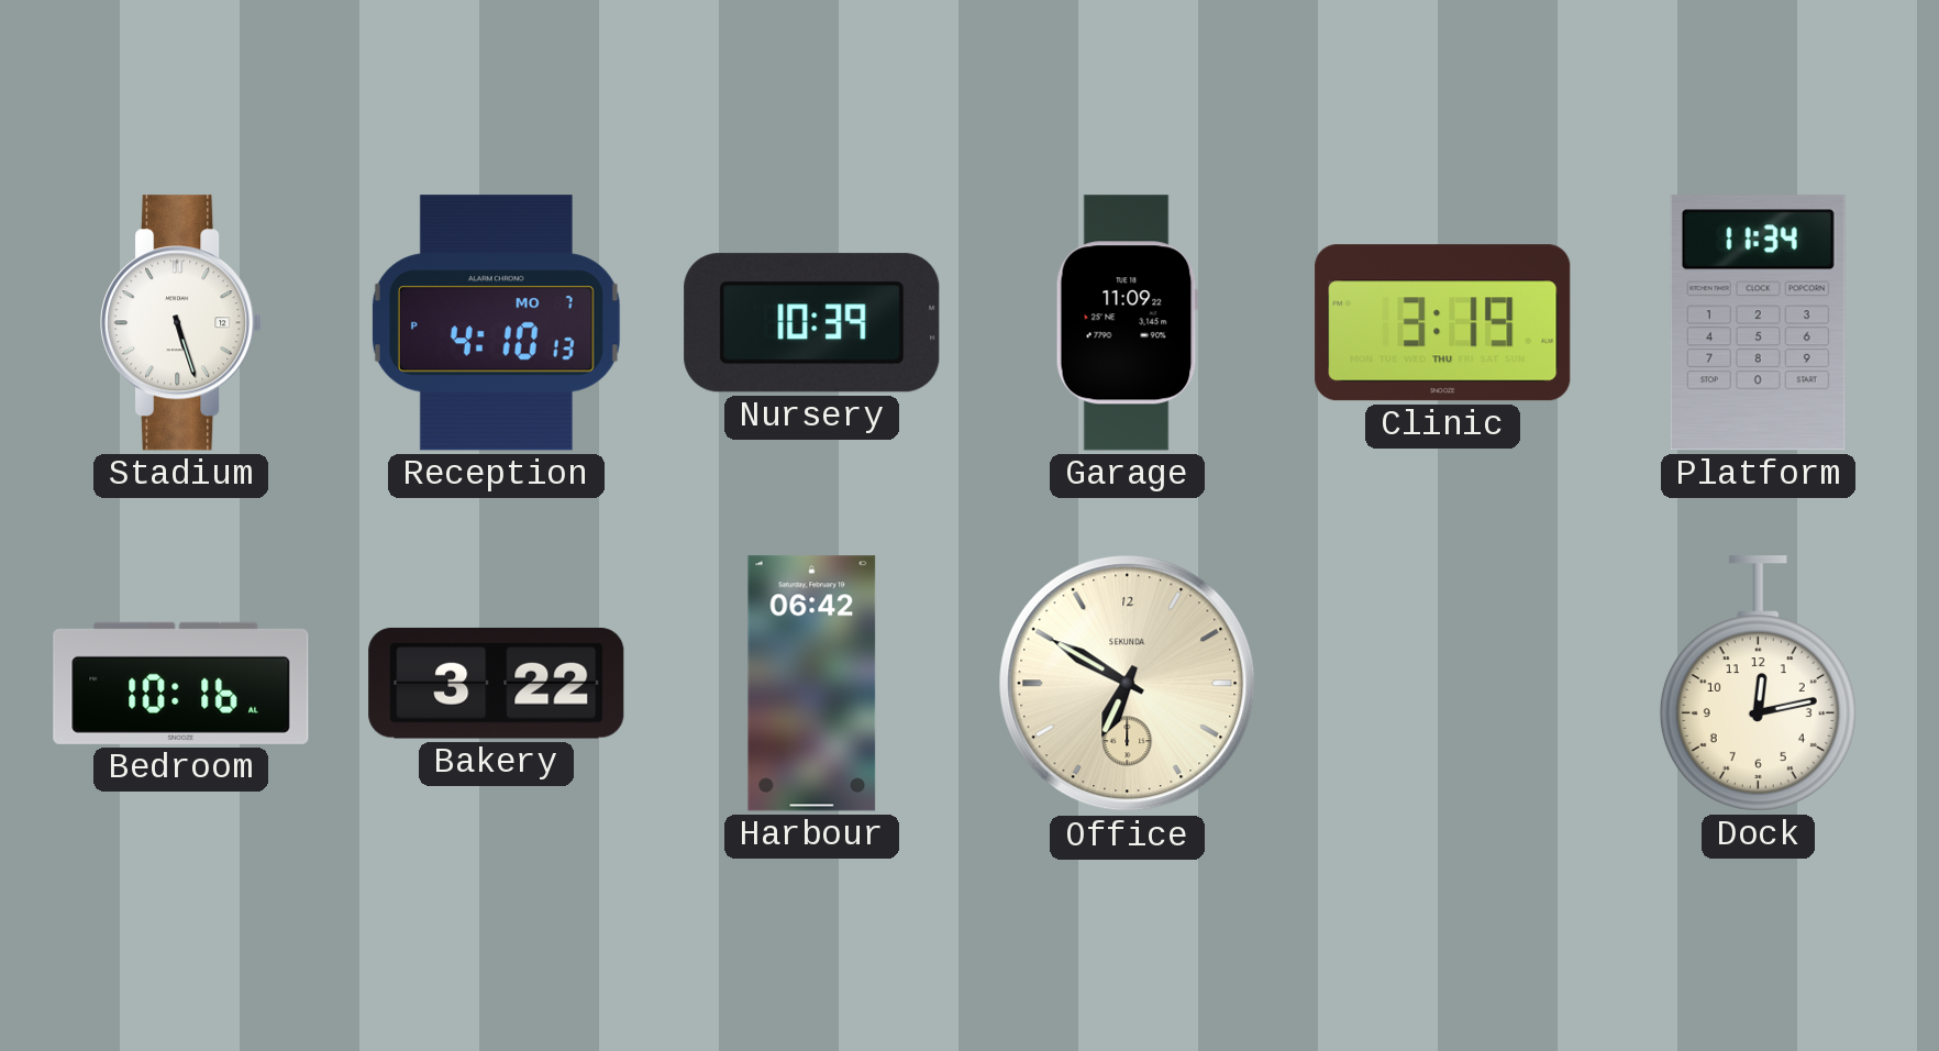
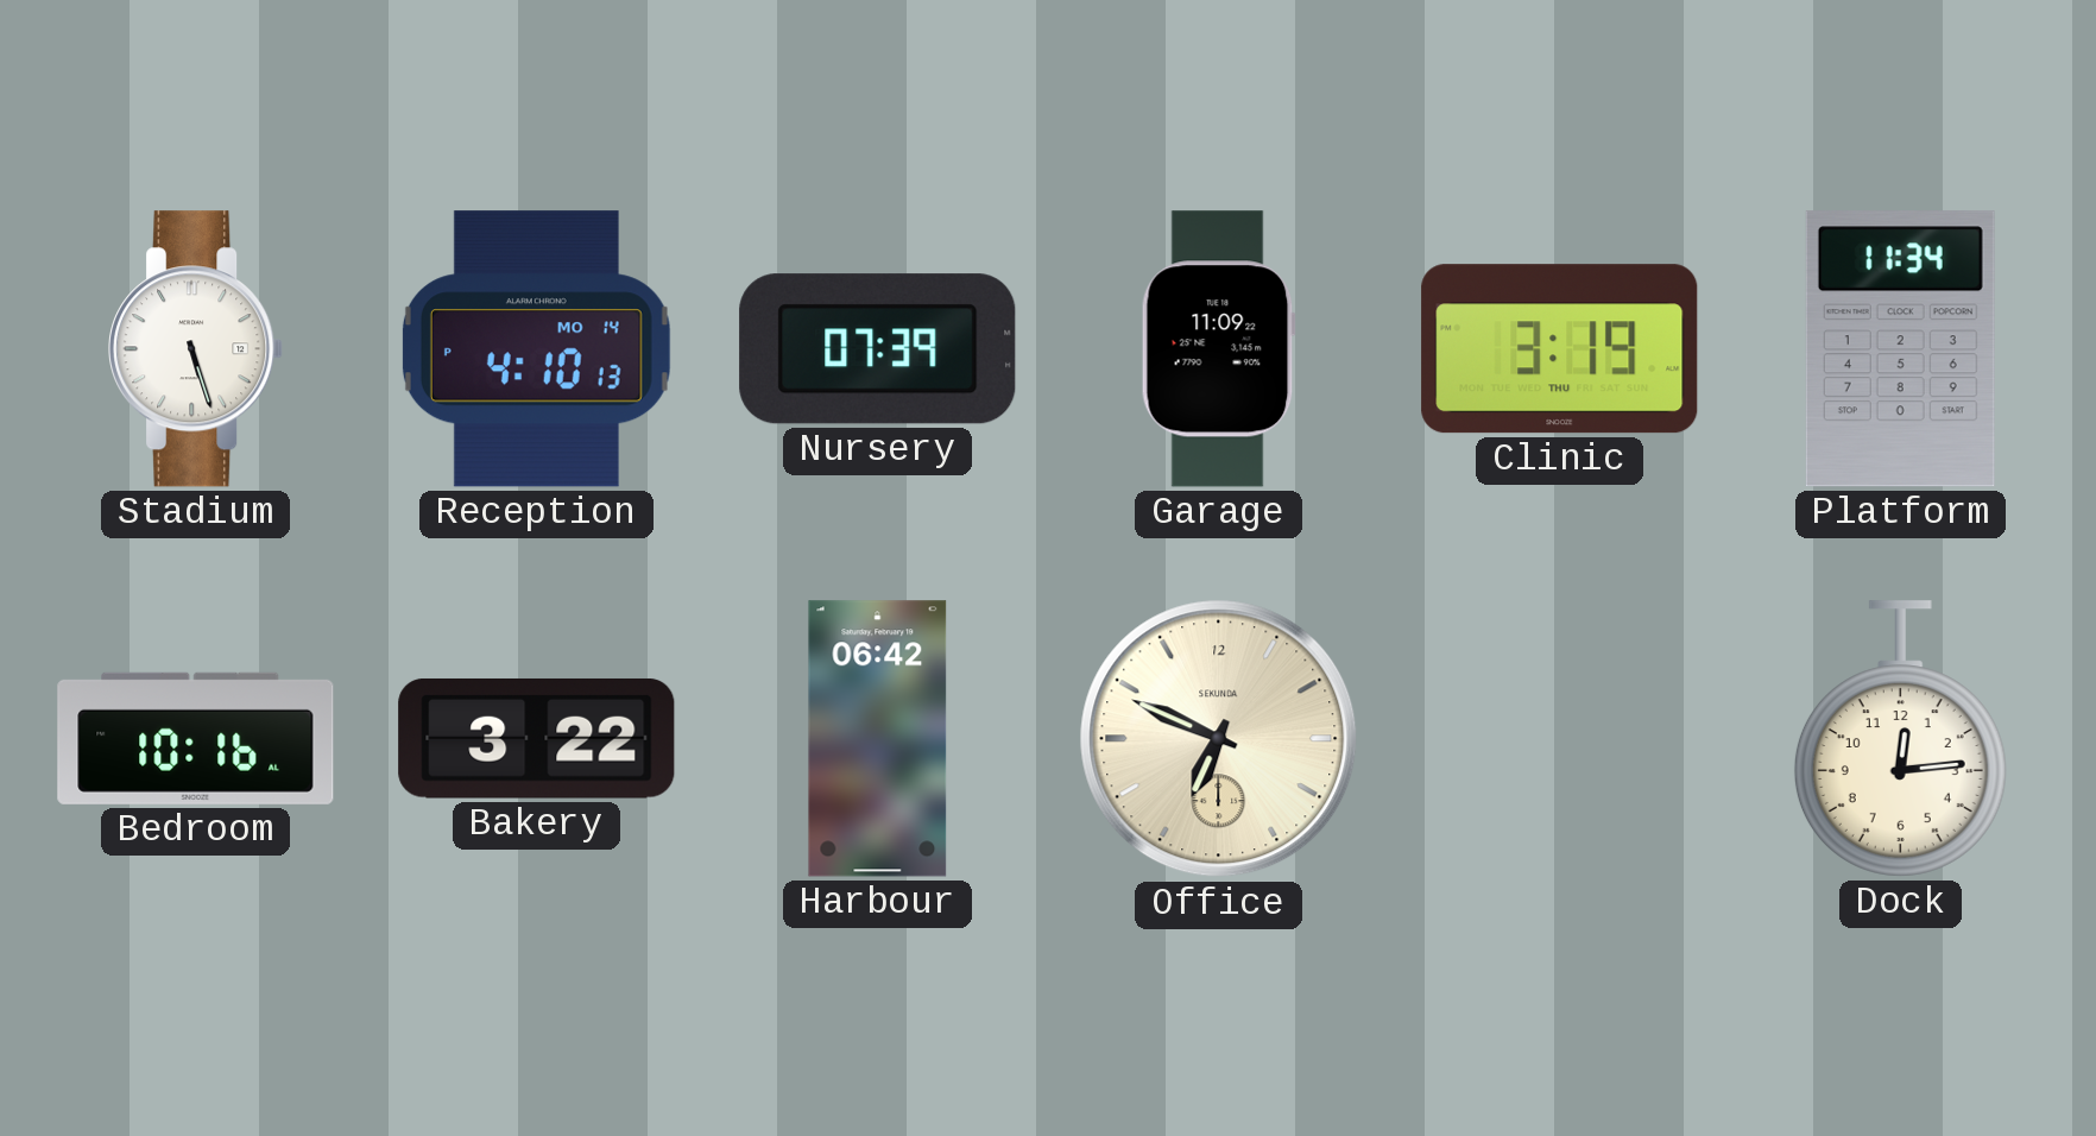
Reception date: MO 7 -> MO 14
Nursery: 10:39 -> 07:39
Office: 6:50 -> 6:49
Dock: 12:13 -> 12:14
